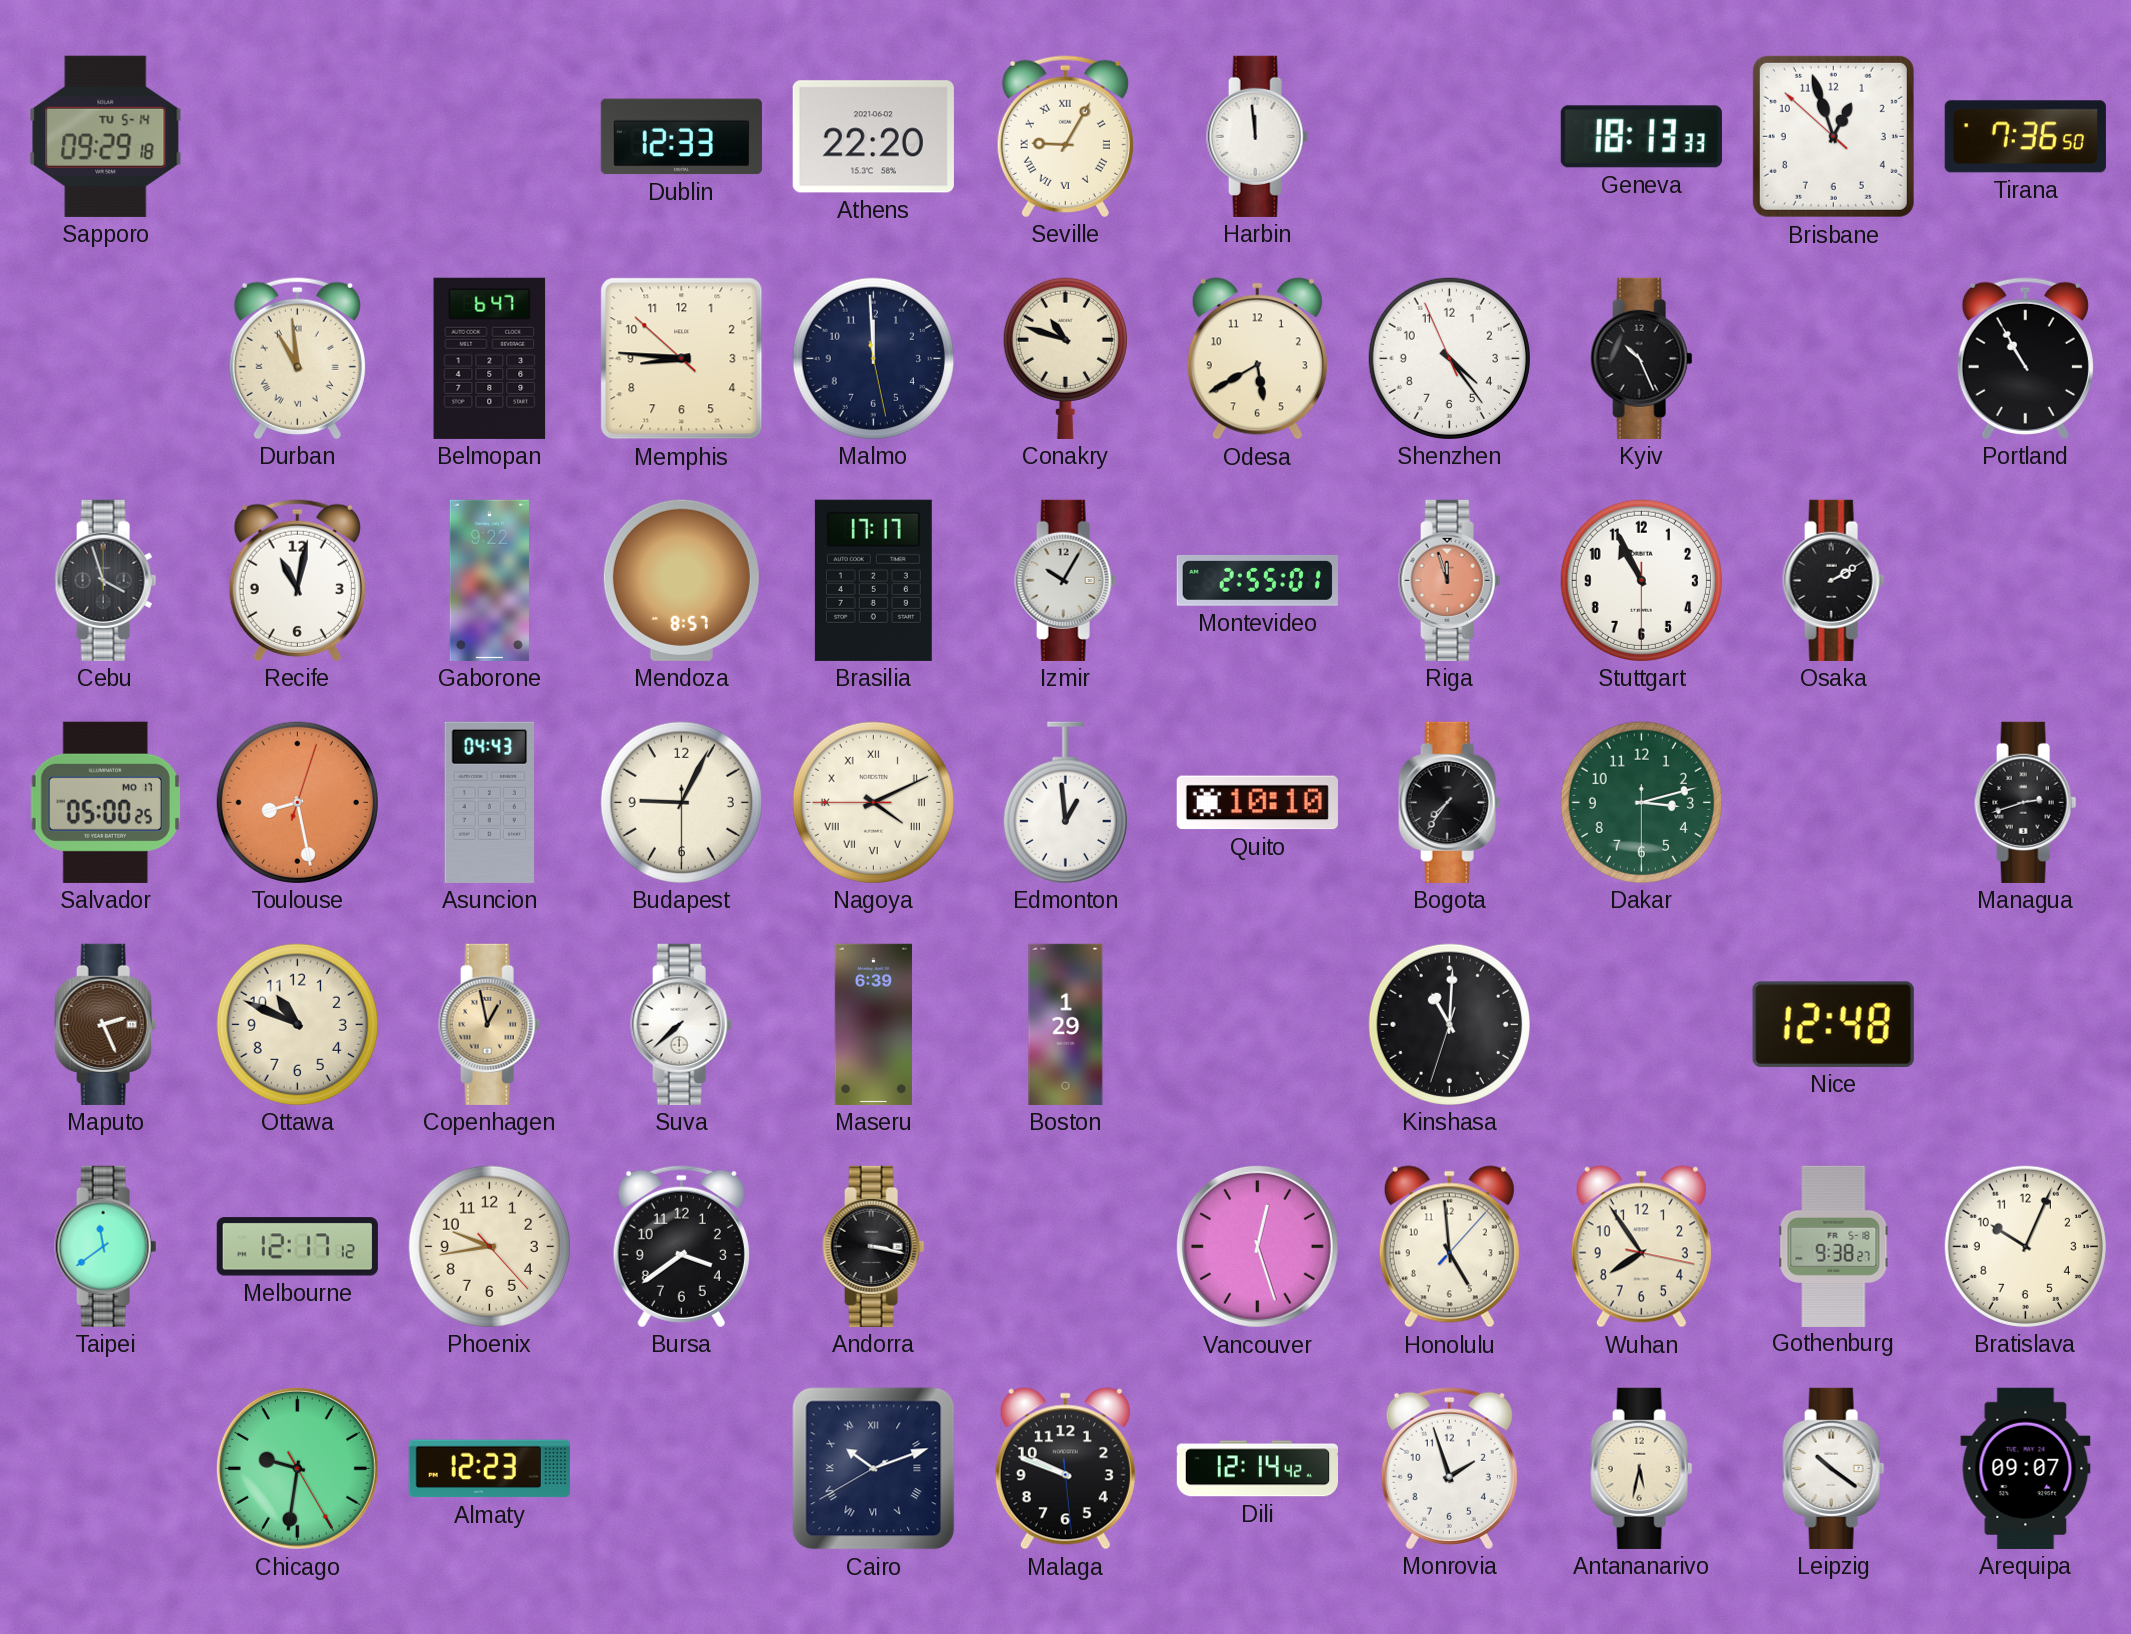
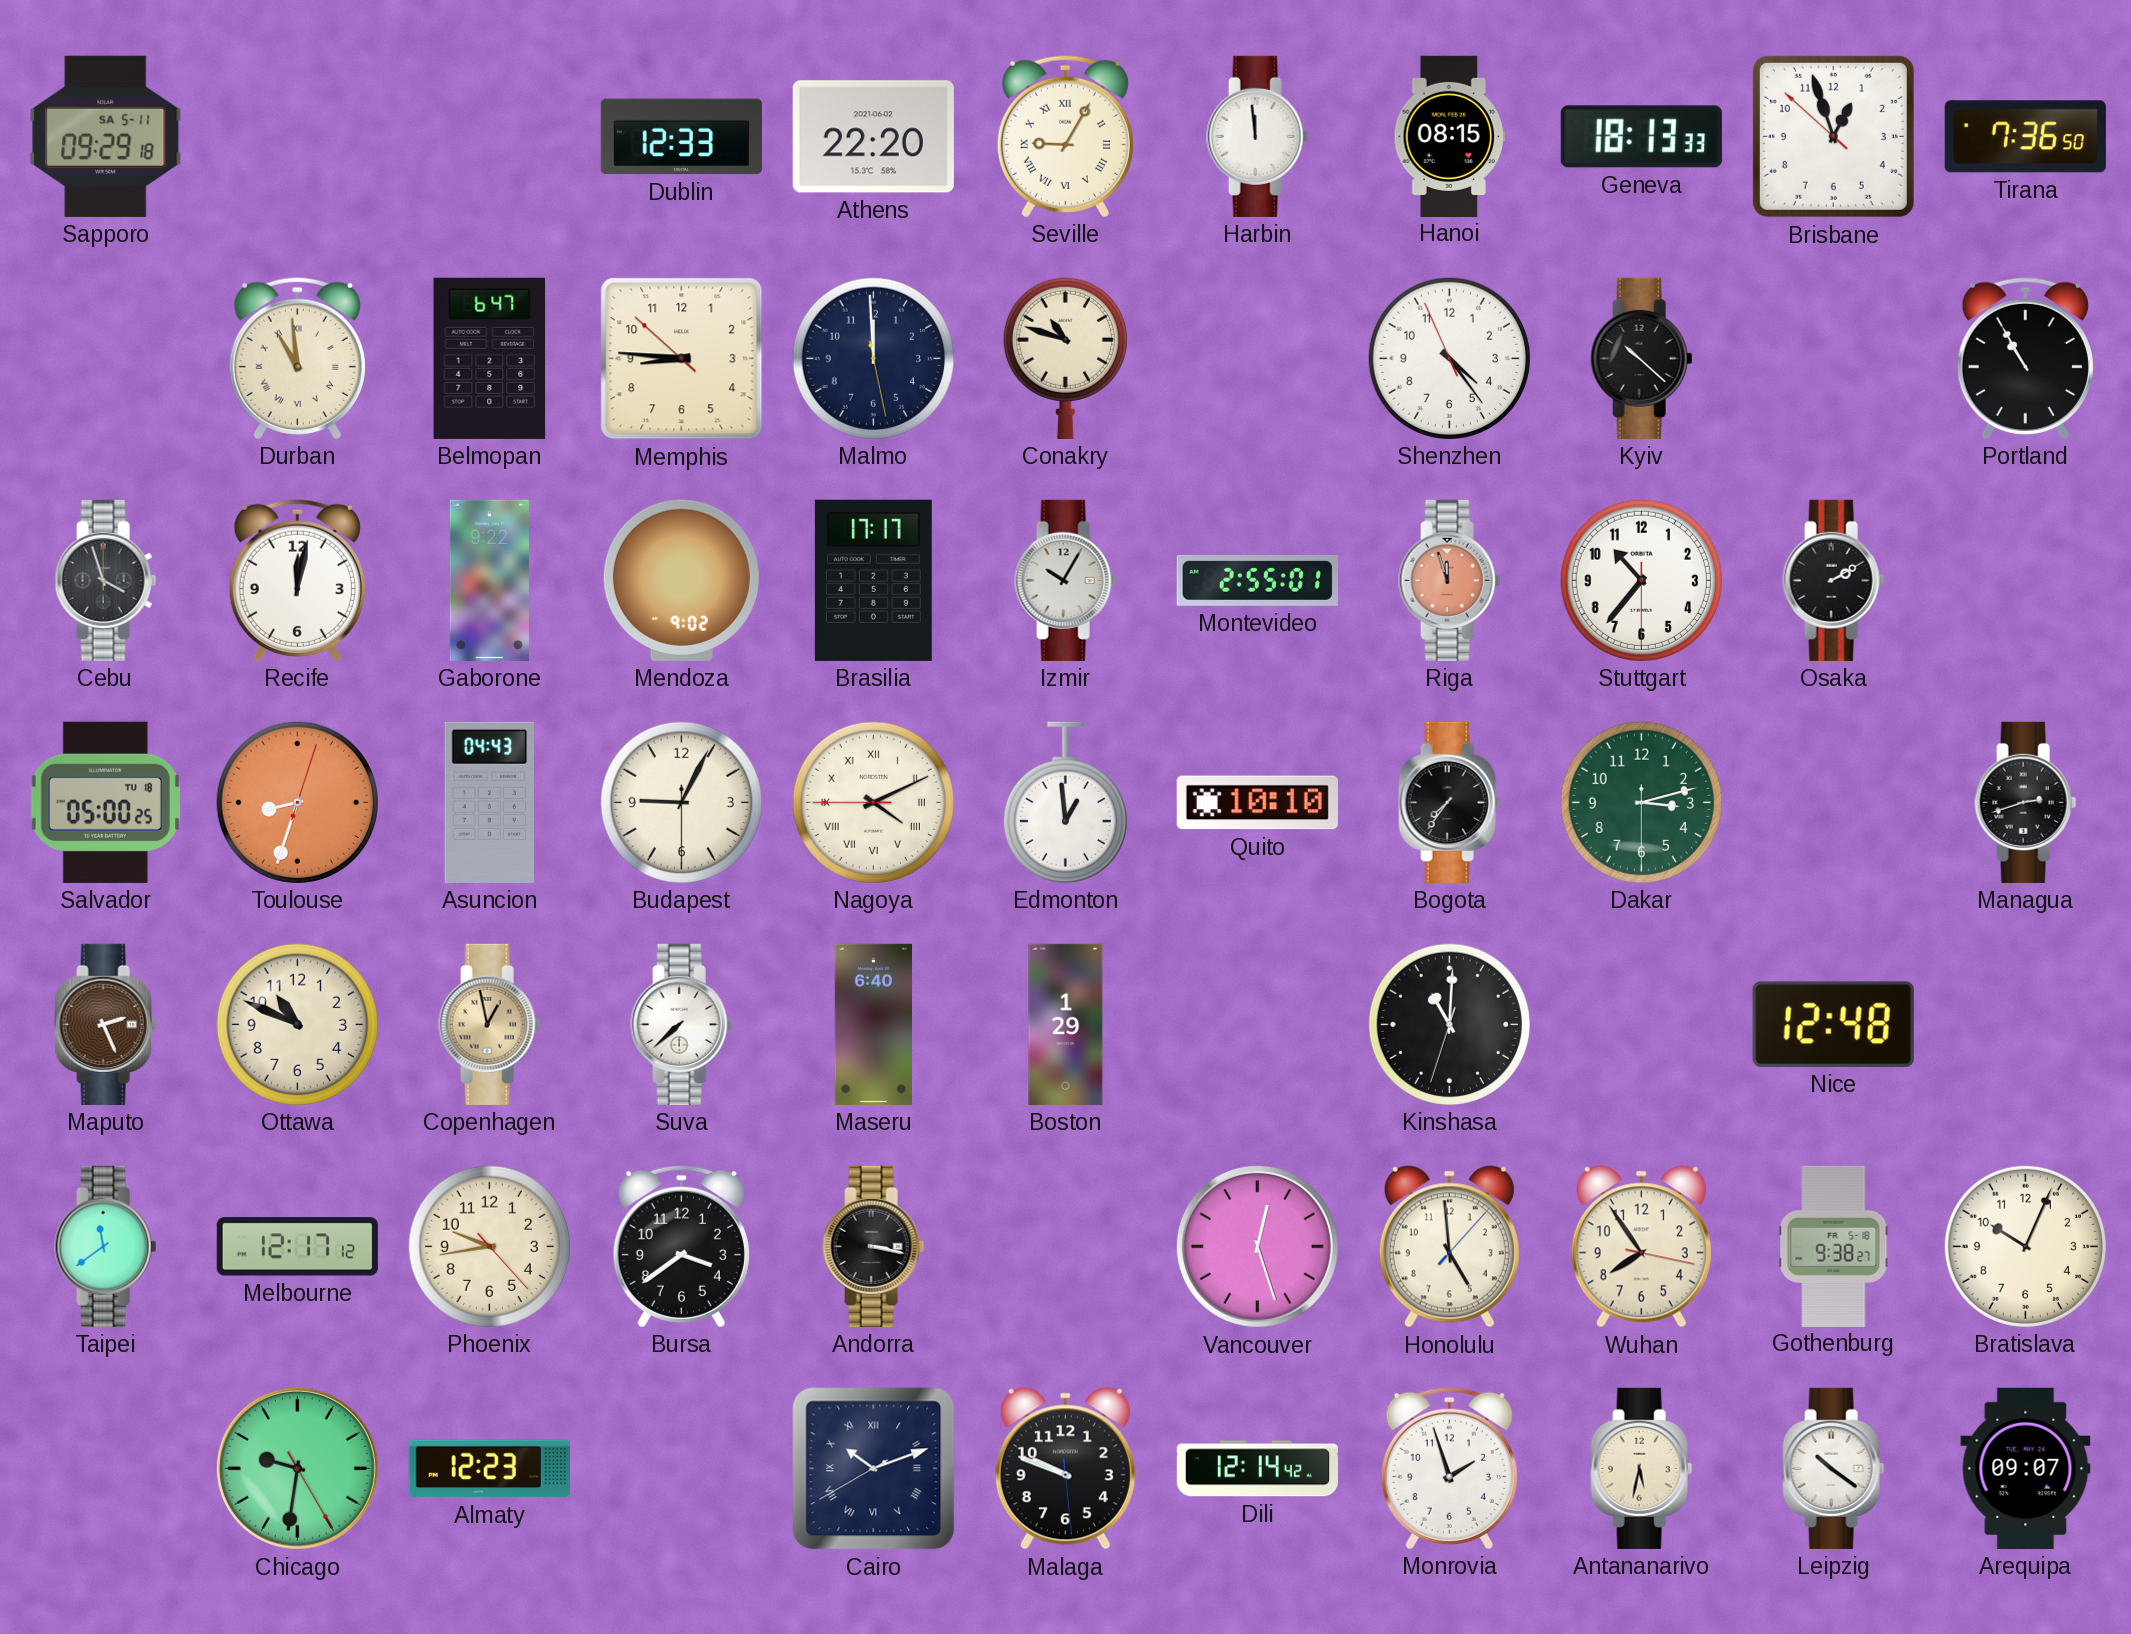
Sapporo date: TU 5-14 -> SA 5-11
Hanoi: none -> 08:15
Odesa: 5:40 -> none
Kyiv: 10:26 -> 10:22
Recife: 11:02 -> 12:02
Mendoza: 8:57 -> 9:02
Stuttgart: 10:55 -> 10:36
Salvador date: MO 17 -> TU 18
Toulouse: 8:28 -> 8:33
Maseru: 6:39 -> 6:40
